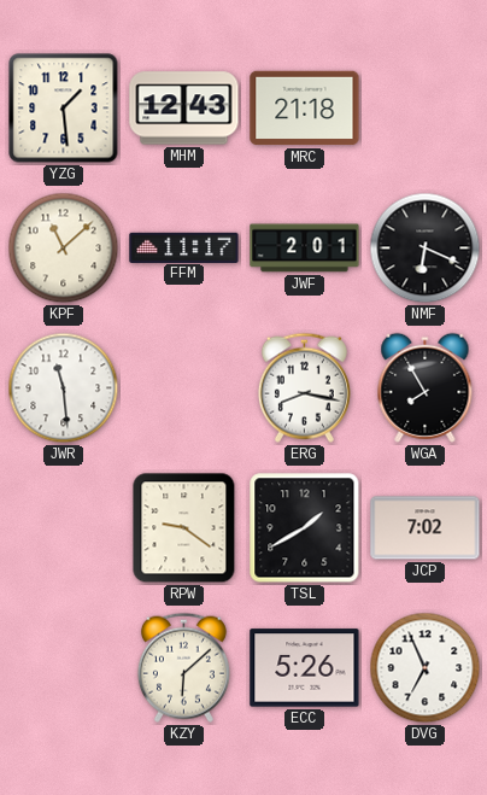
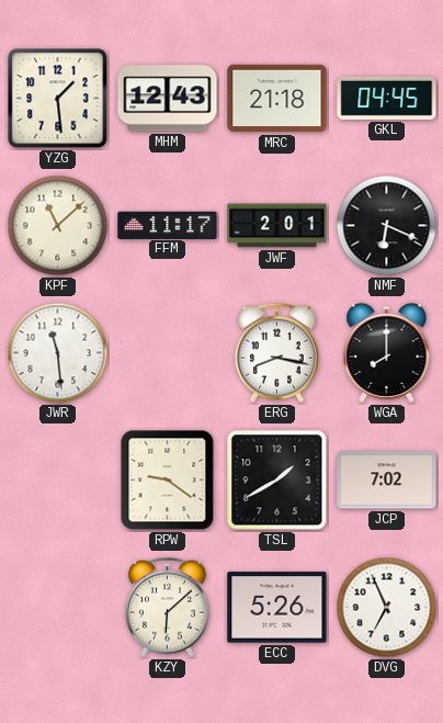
GKL: none -> 04:45
WGA: 7:55 -> 8:00
